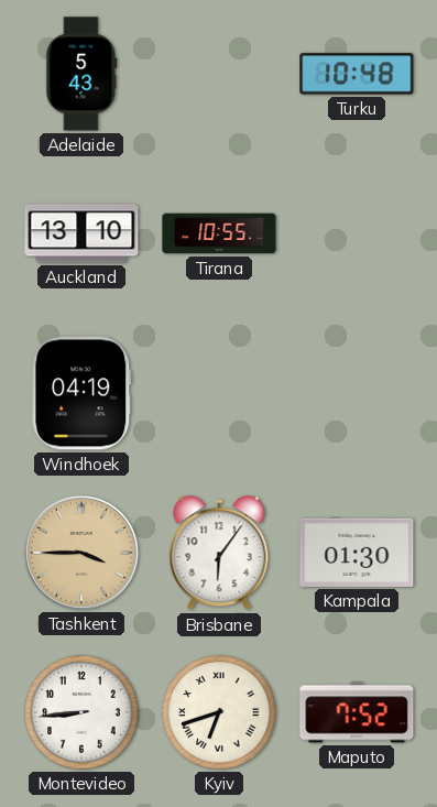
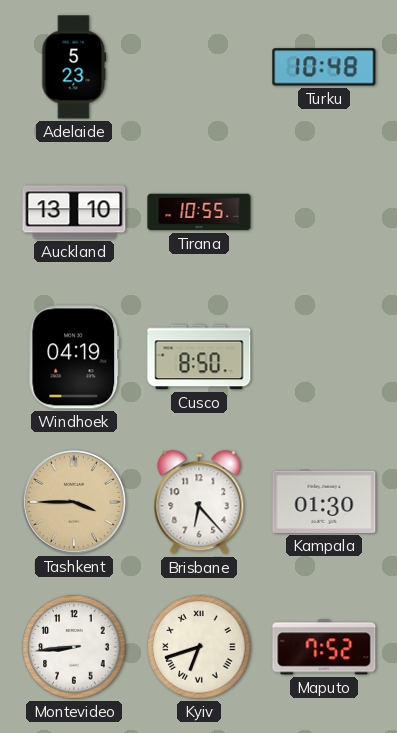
Adelaide: 5:43 -> 5:23
Cusco: none -> 8:50
Brisbane: 6:06 -> 6:23
